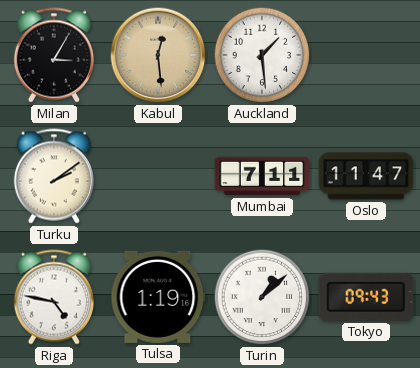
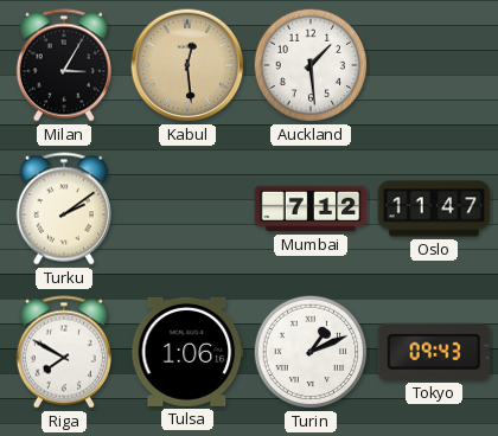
Mumbai: 7:11 -> 7:12
Riga: 4:47 -> 7:50
Tulsa: 1:19 -> 1:06
Turin: 1:08 -> 1:11
